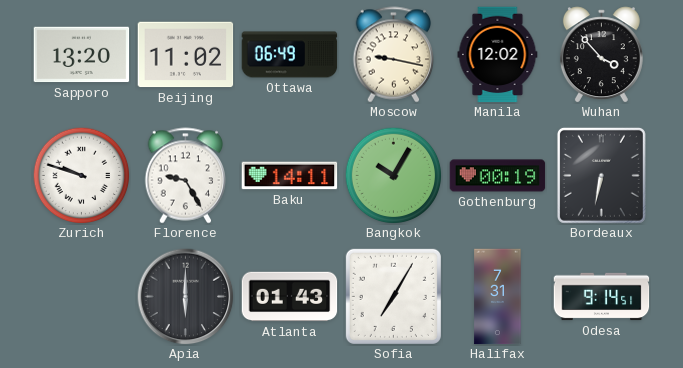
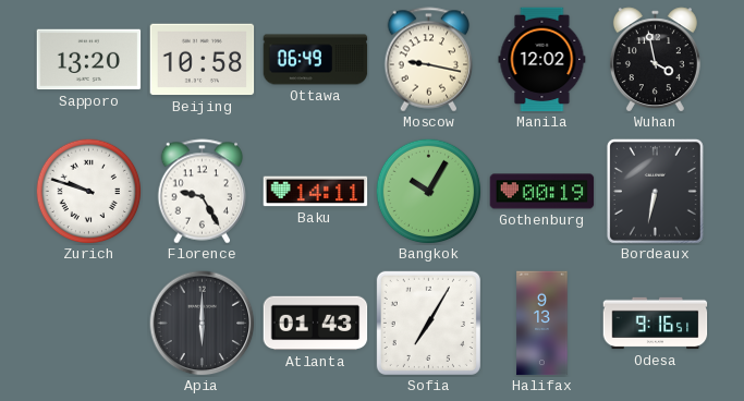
Beijing: 11:02 -> 10:58
Wuhan: 3:53 -> 3:58
Halifax: 7:31 -> 9:13
Odesa: 9:14 -> 9:16
